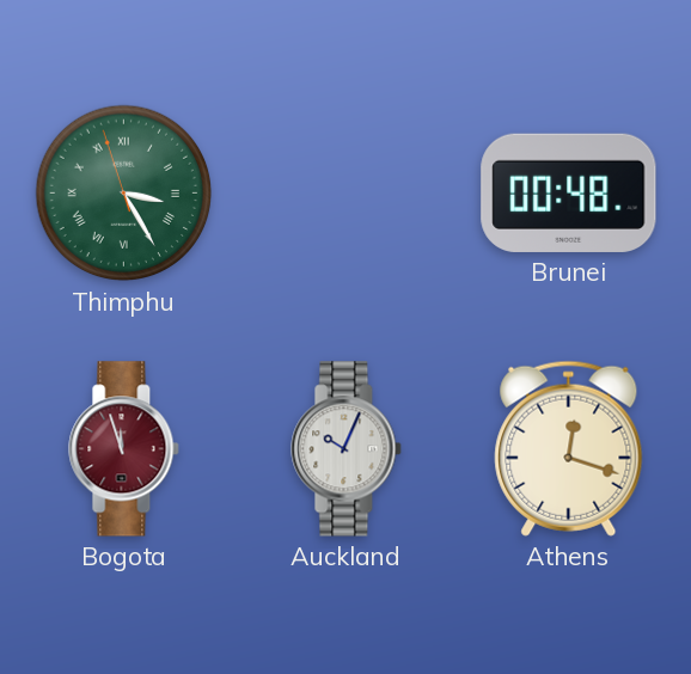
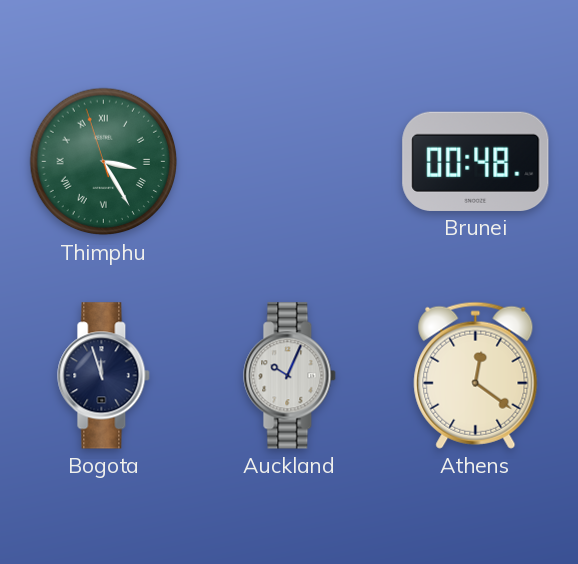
Bogota dial: burgundy -> navy
Athens: 12:18 -> 12:21
